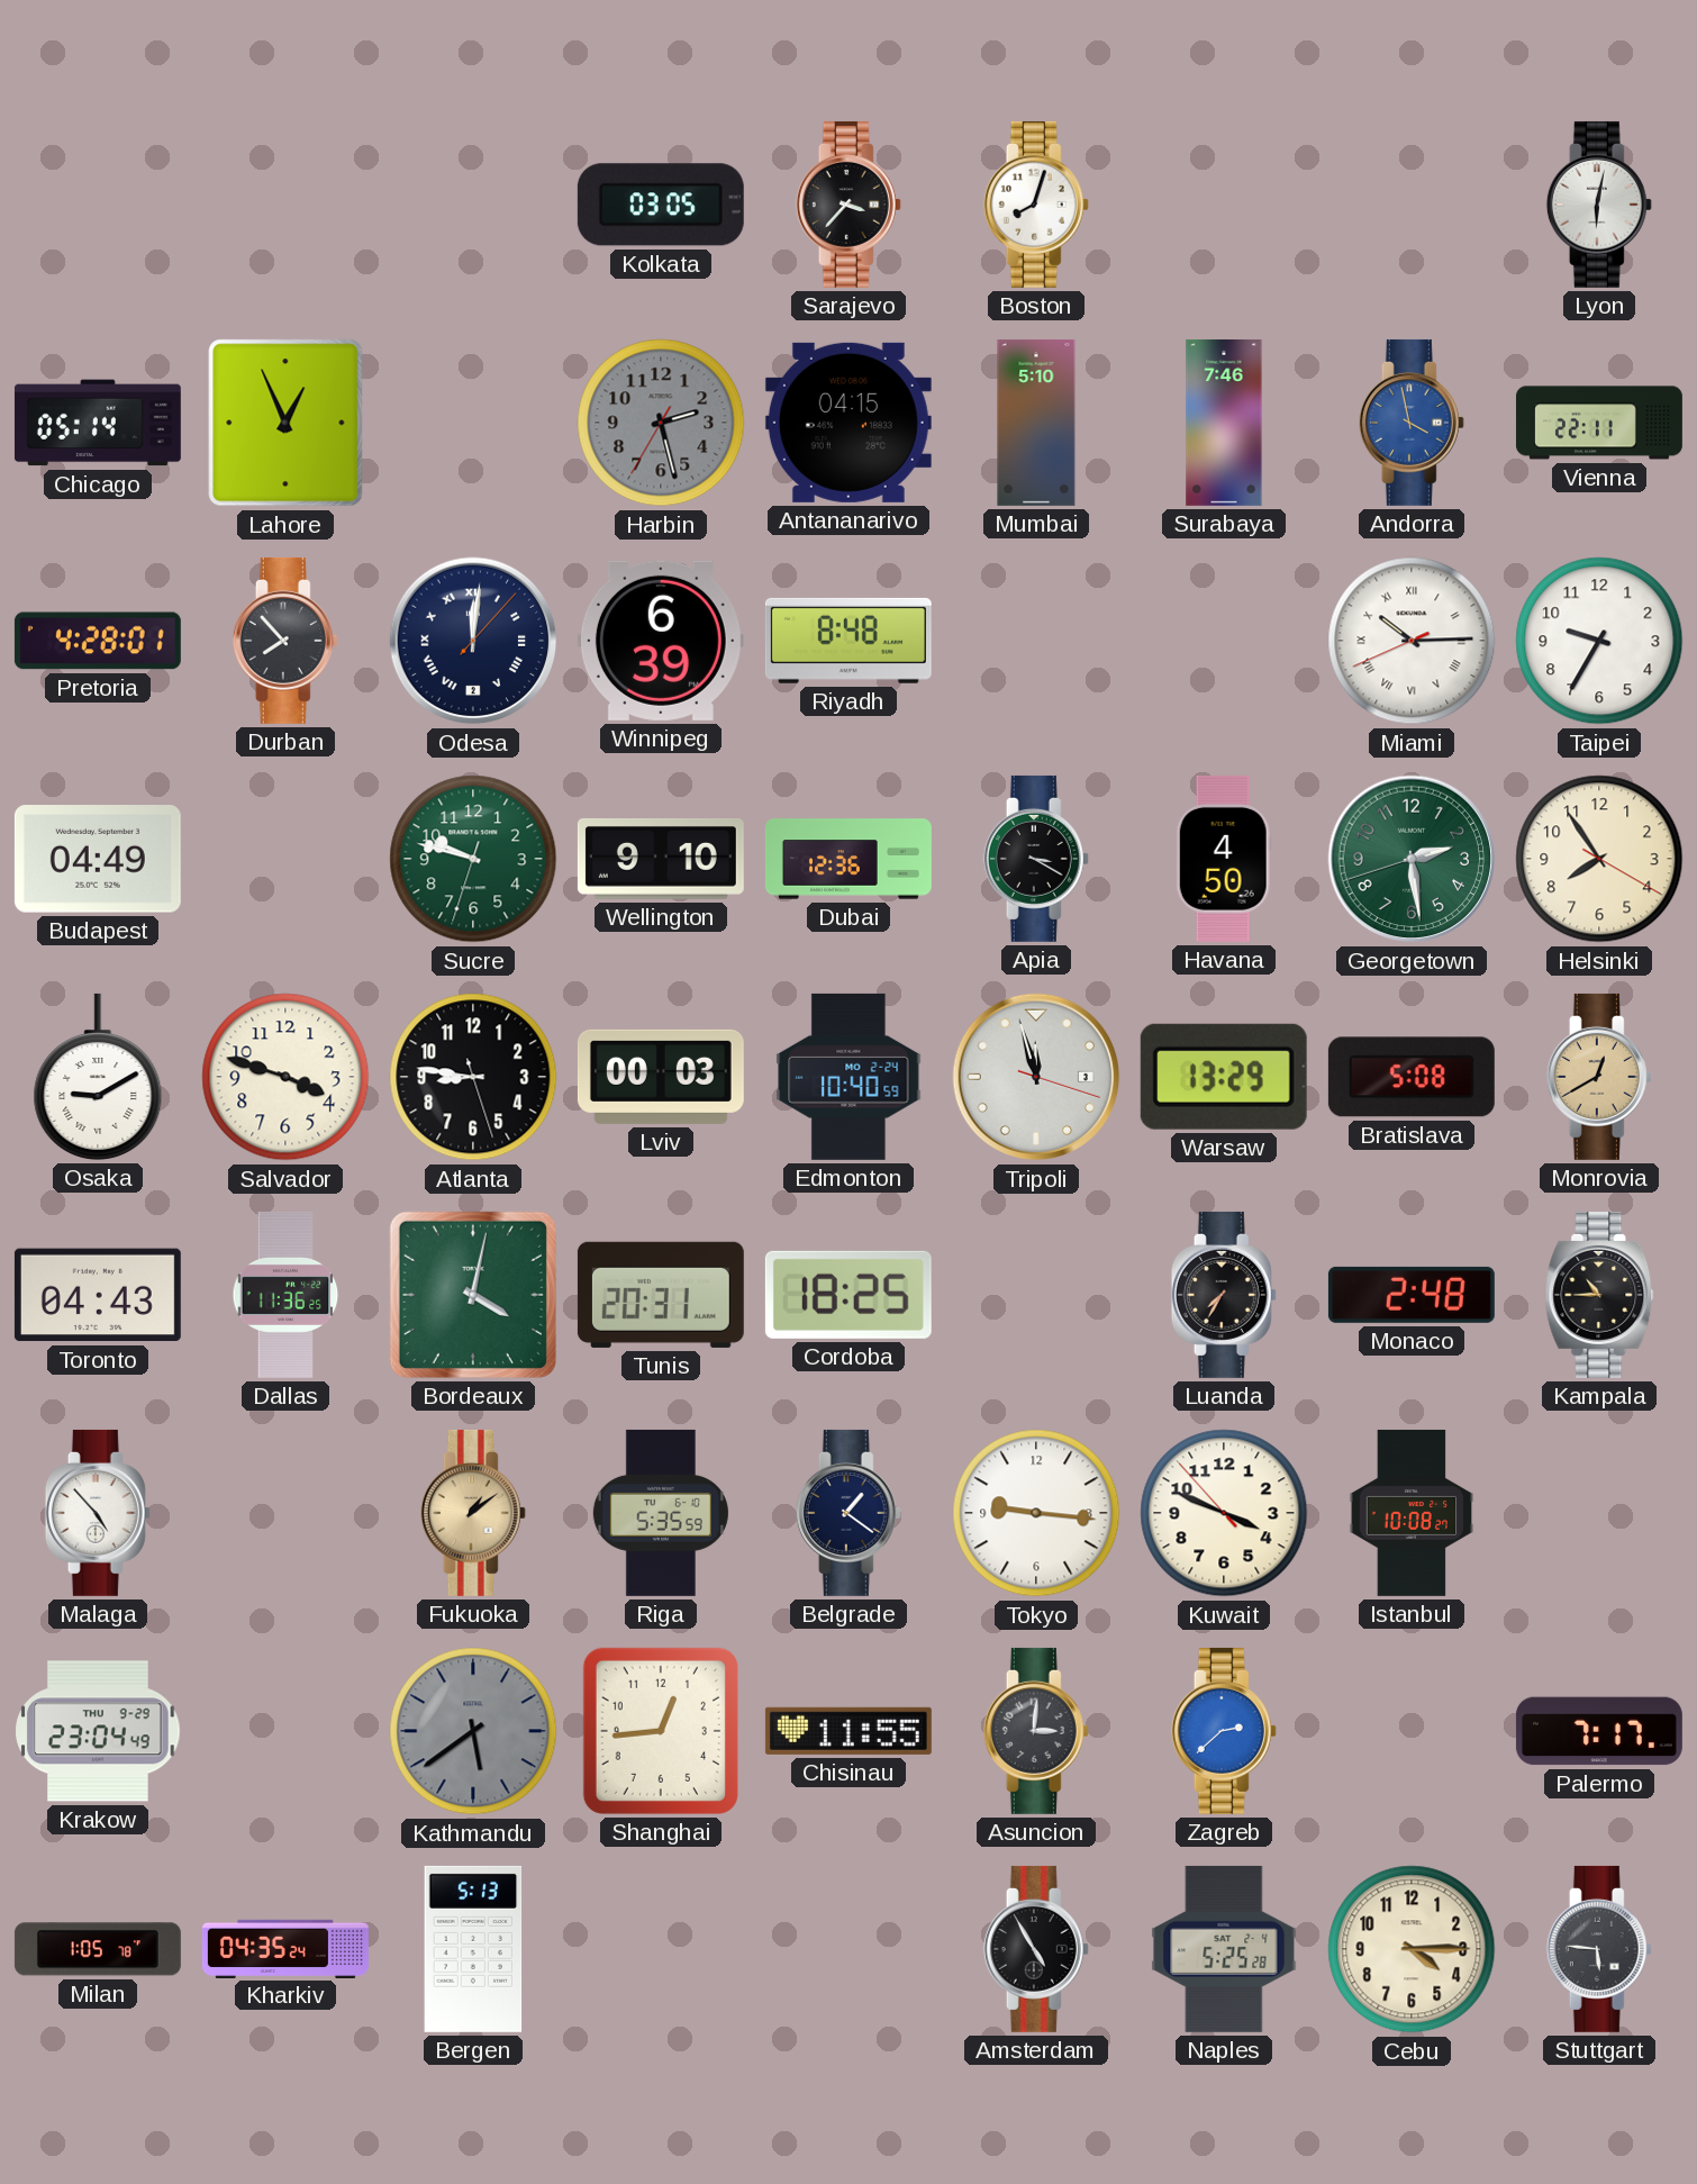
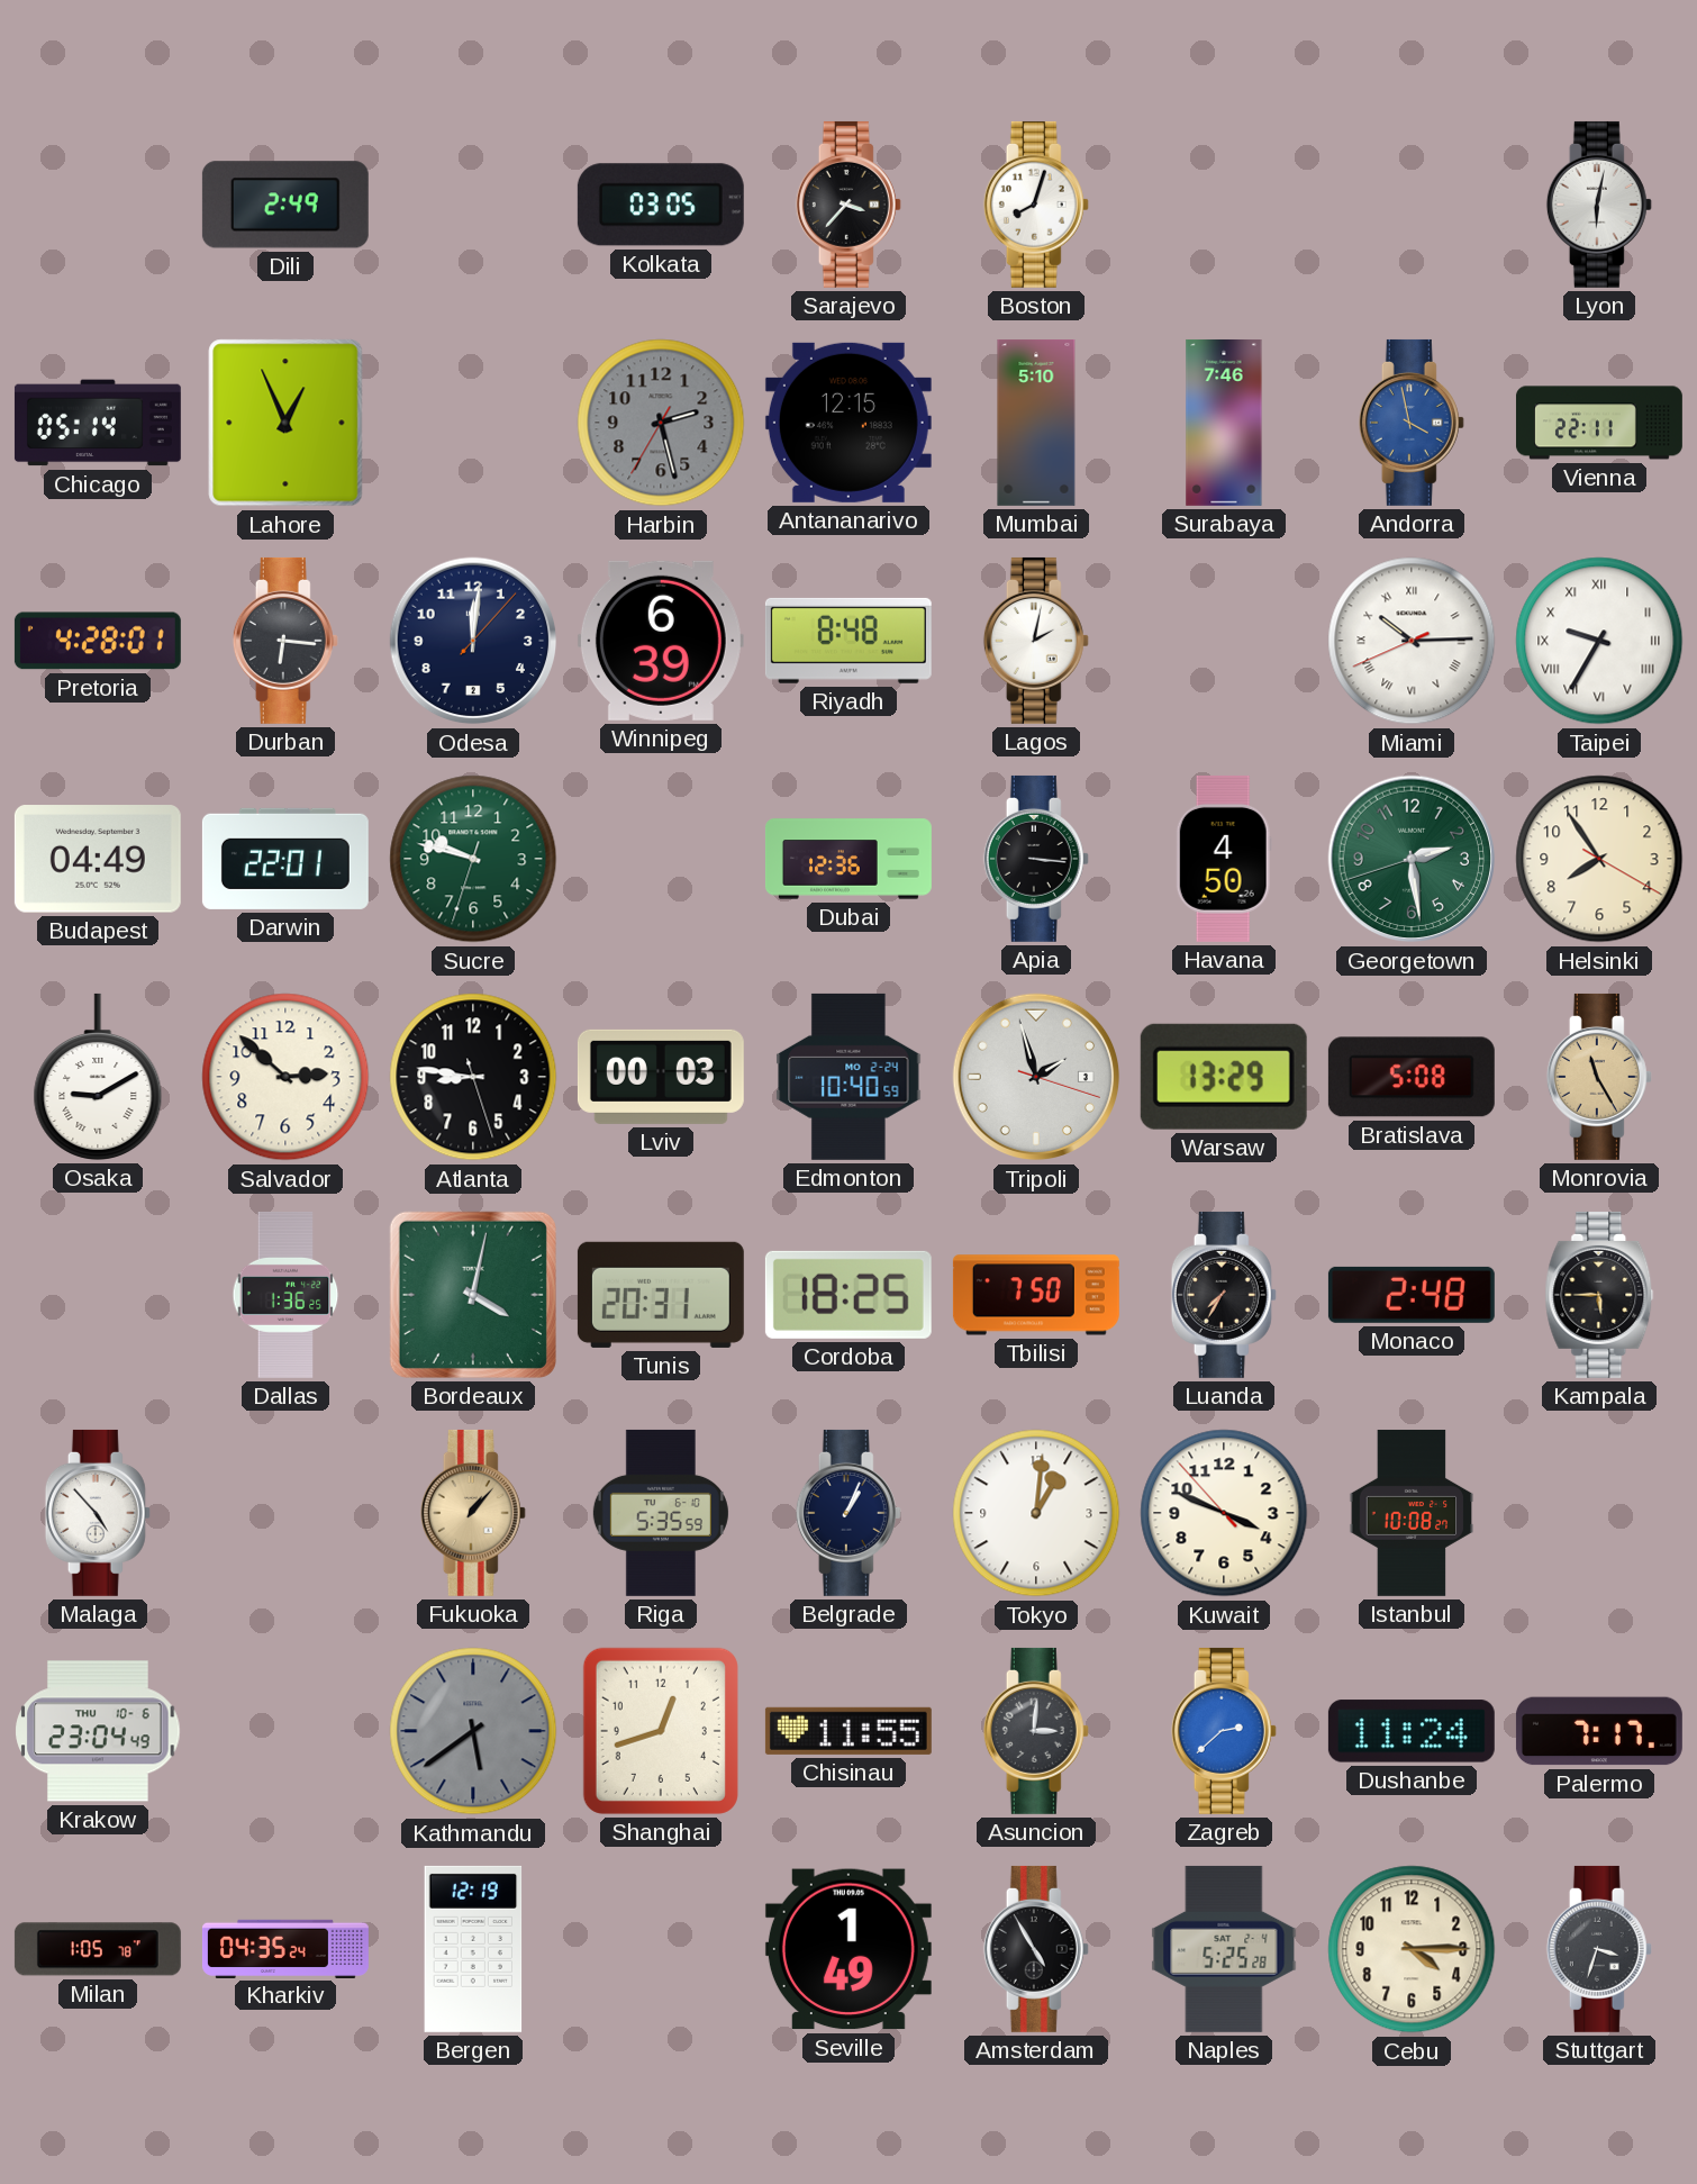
Dili: none -> 2:49
Antananarivo: 04:15 -> 12:15
Durban: 7:53 -> 6:16
Odesa numerals: Roman -> Arabic
Lagos: none -> 2:02
Taipei numerals: Arabic -> Roman
Darwin: none -> 22:01
Wellington: 9:10 -> none
Apia: 3:20 -> 3:16
Salvador: 3:48 -> 2:52
Tripoli: 11:57 -> 1:57
Monrovia: 12:40 -> 11:25
Toronto: 04:43 -> none
Dallas: 11:36 -> 1:36
Tbilisi: none -> 7:50
Kampala: 10:45 -> 5:45
Fukuoka: 1:09 -> 1:07
Belgrade: 1:21 -> 1:04
Tokyo: 9:16 -> 1:01
Krakow date: THU 9-29 -> THU 10-6
Shanghai: 12:44 -> 12:42
Dushanbe: none -> 11:24
Bergen: 5:13 -> 12:19
Seville: none -> 1:49
Stuttgart: 5:46 -> 3:33
